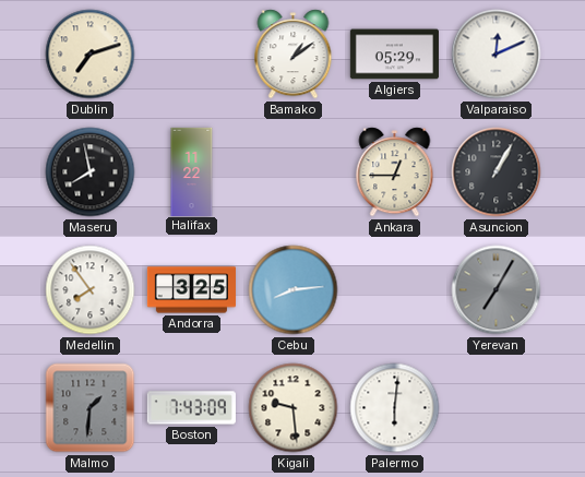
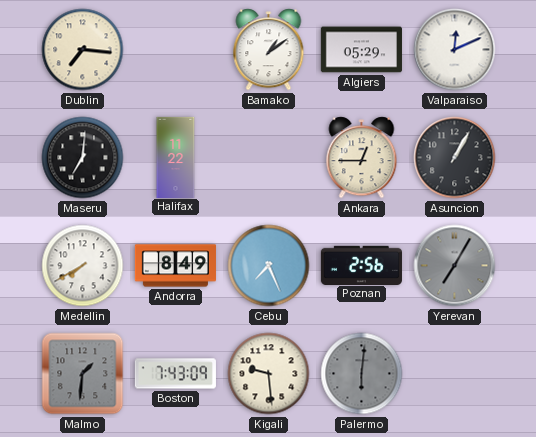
Dublin: 7:12 -> 7:16
Maseru: 7:58 -> 7:01
Medellin: 7:54 -> 7:40
Andorra: 3:25 -> 8:49
Cebu: 8:14 -> 7:26
Poznan: none -> 2:56
Palermo dial: white -> grey
